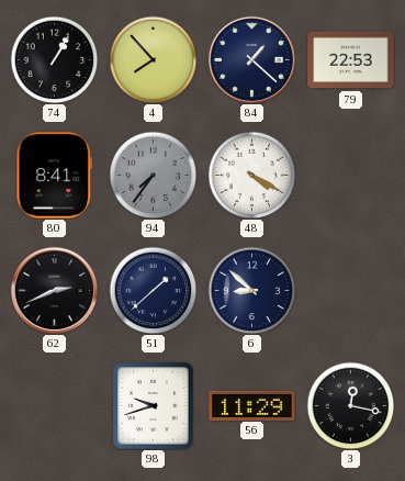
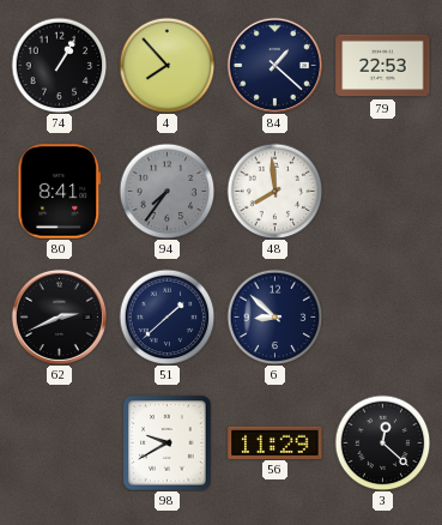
48: 4:20 -> 7:59
98: 9:42 -> 9:40
3: 12:17 -> 12:22
